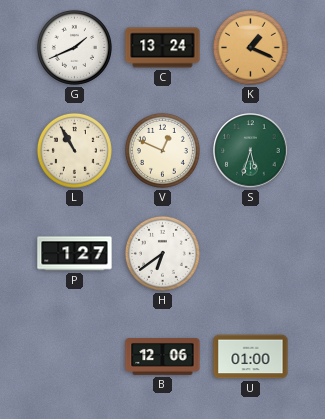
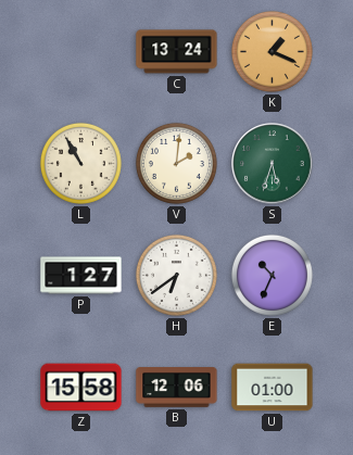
G: 1:41 -> none
V: 12:49 -> 2:01
E: none -> 10:34
Z: none -> 15:58
